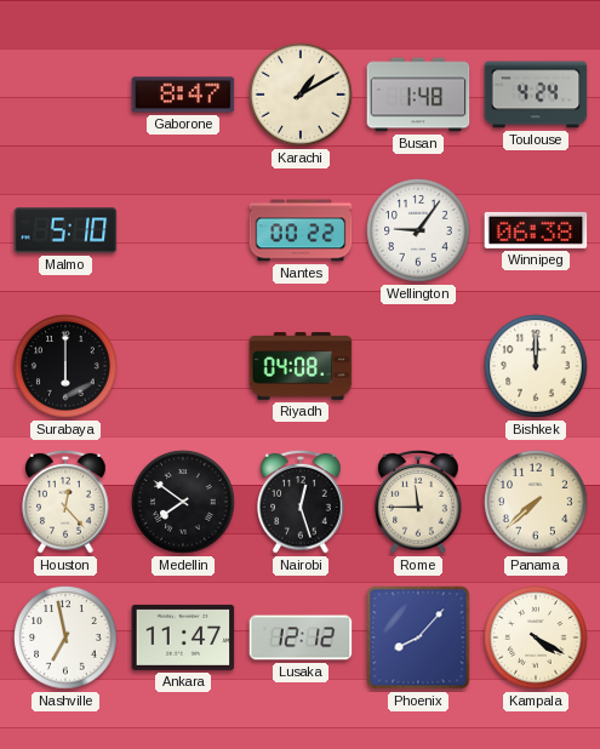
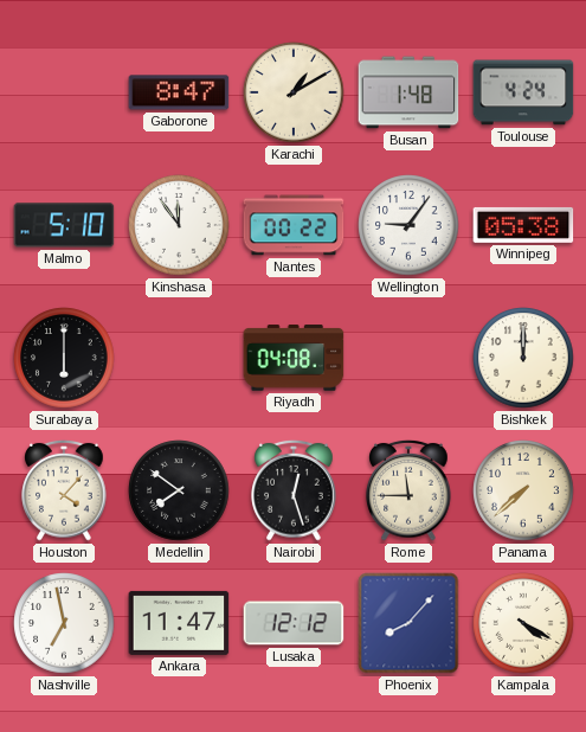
Kinshasa: none -> 11:54
Winnipeg: 06:38 -> 05:38
Houston: 12:23 -> 4:07
